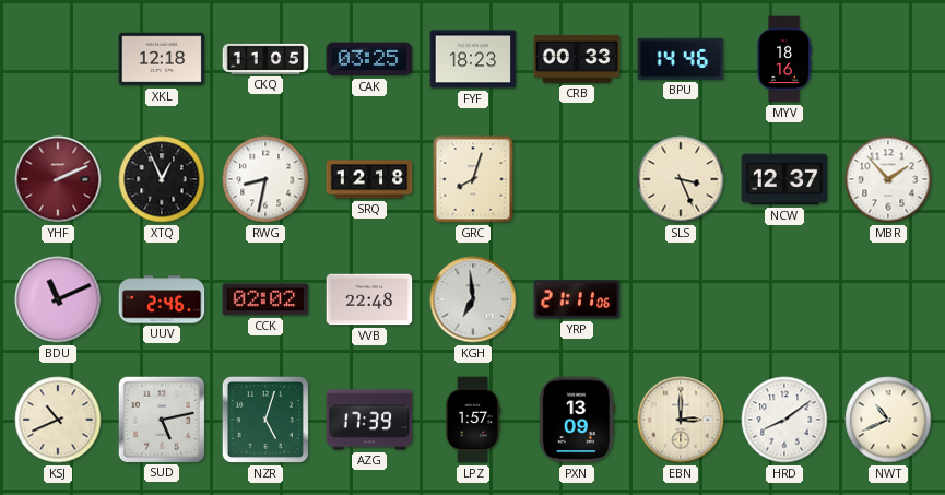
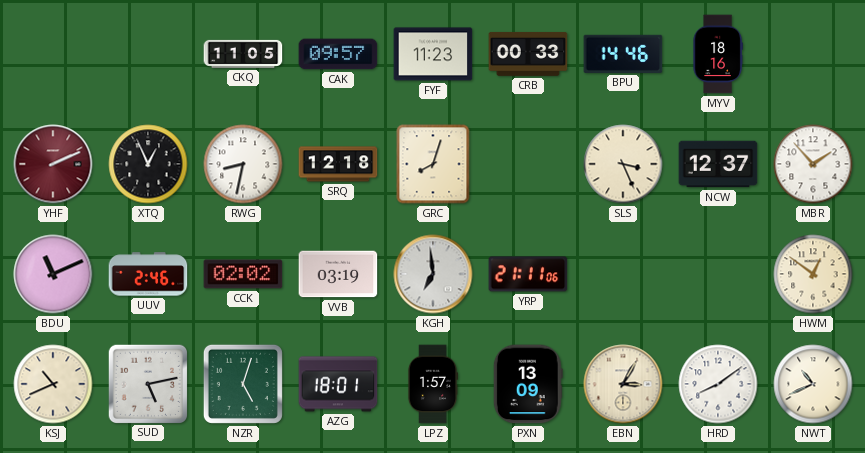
XKL: 12:18 -> none
CAK: 03:25 -> 09:57
FYF: 18:23 -> 11:23
VVB: 22:48 -> 03:19
HWM: none -> 12:51
AZG: 17:39 -> 18:01
EBN: 3:00 -> 3:05
